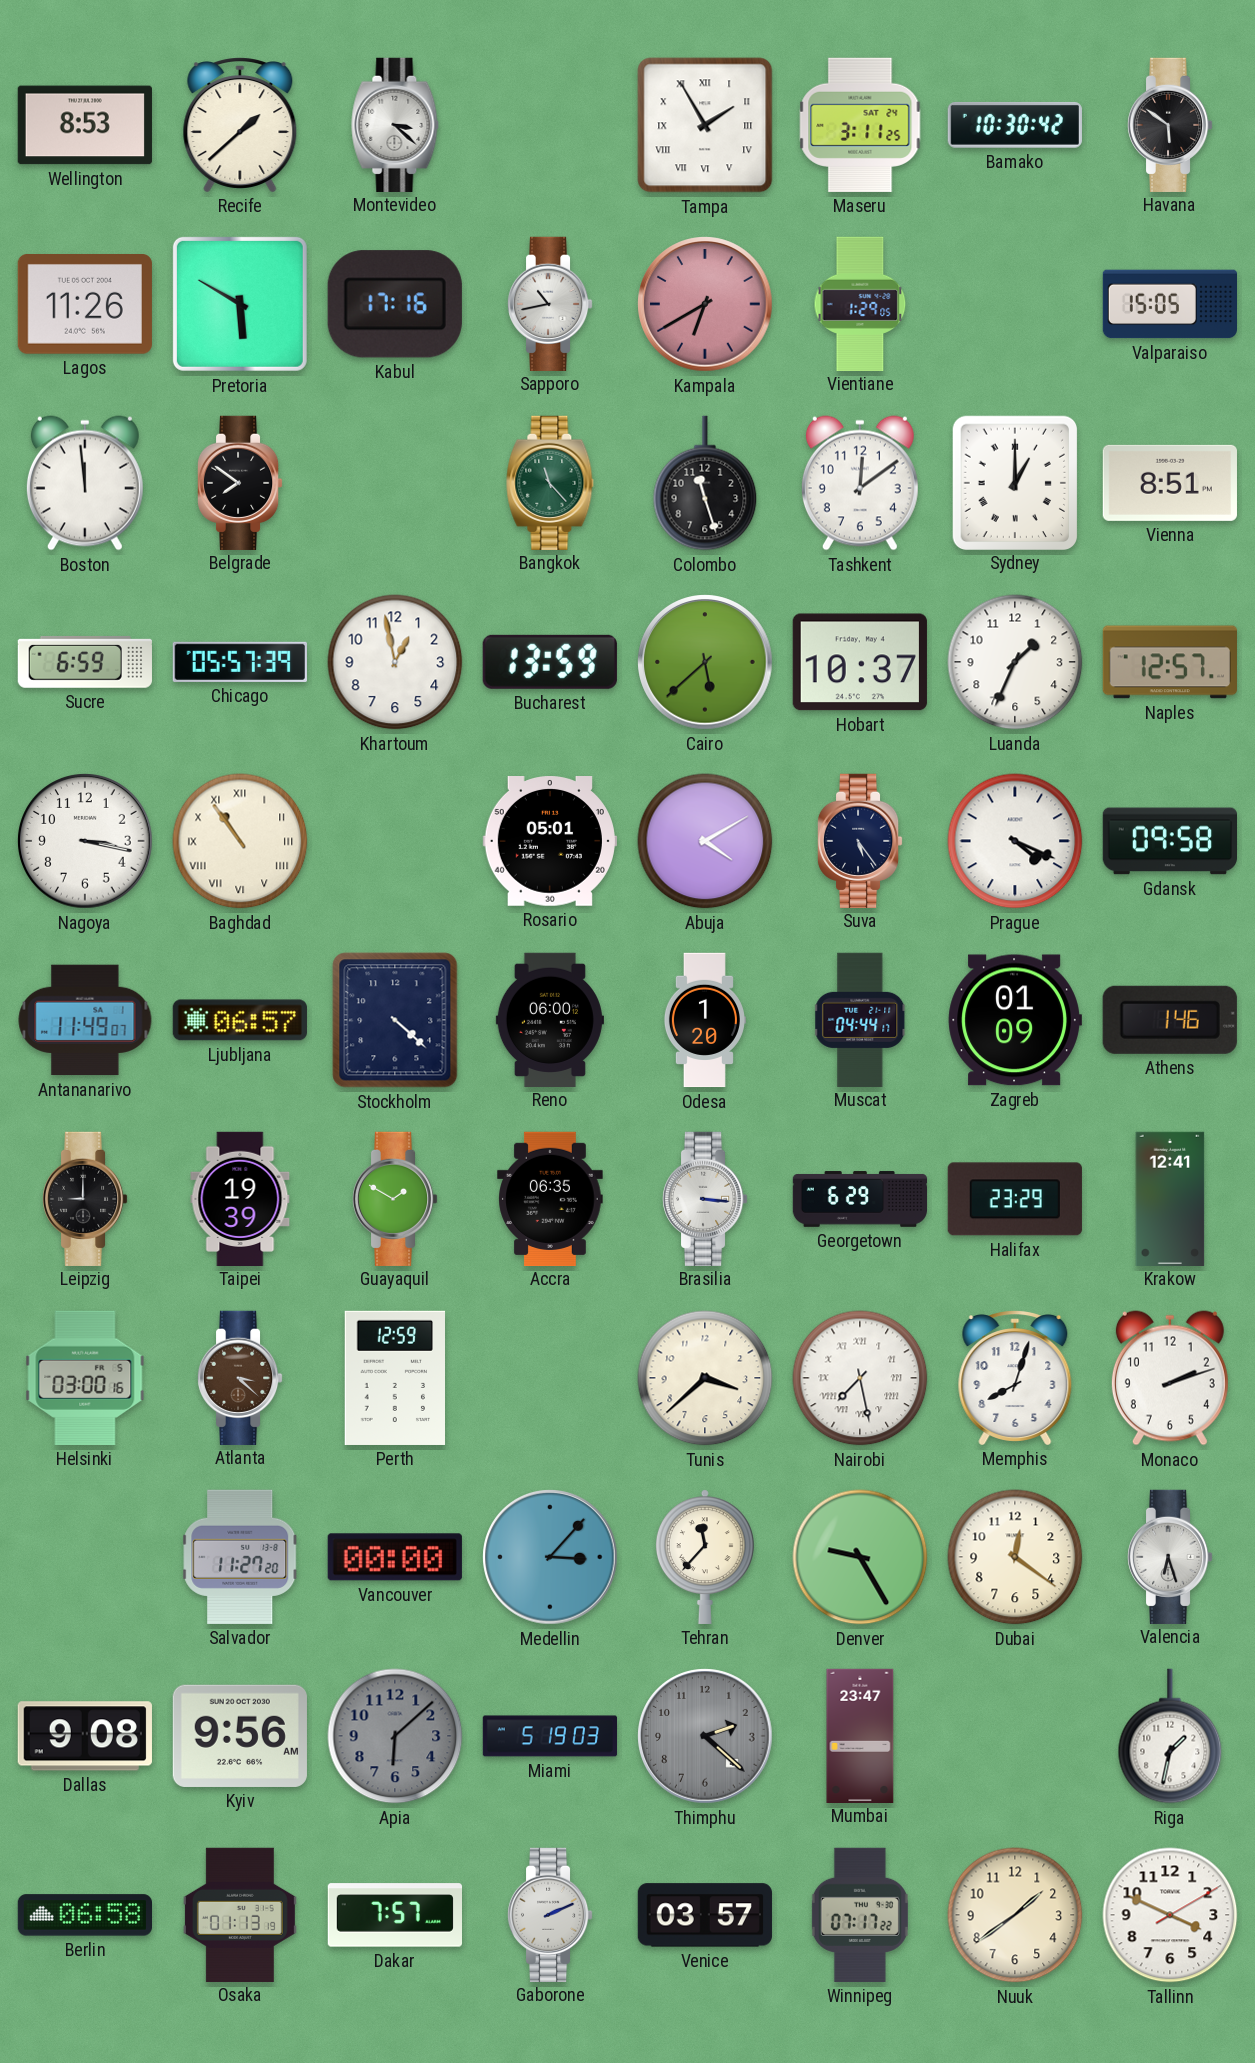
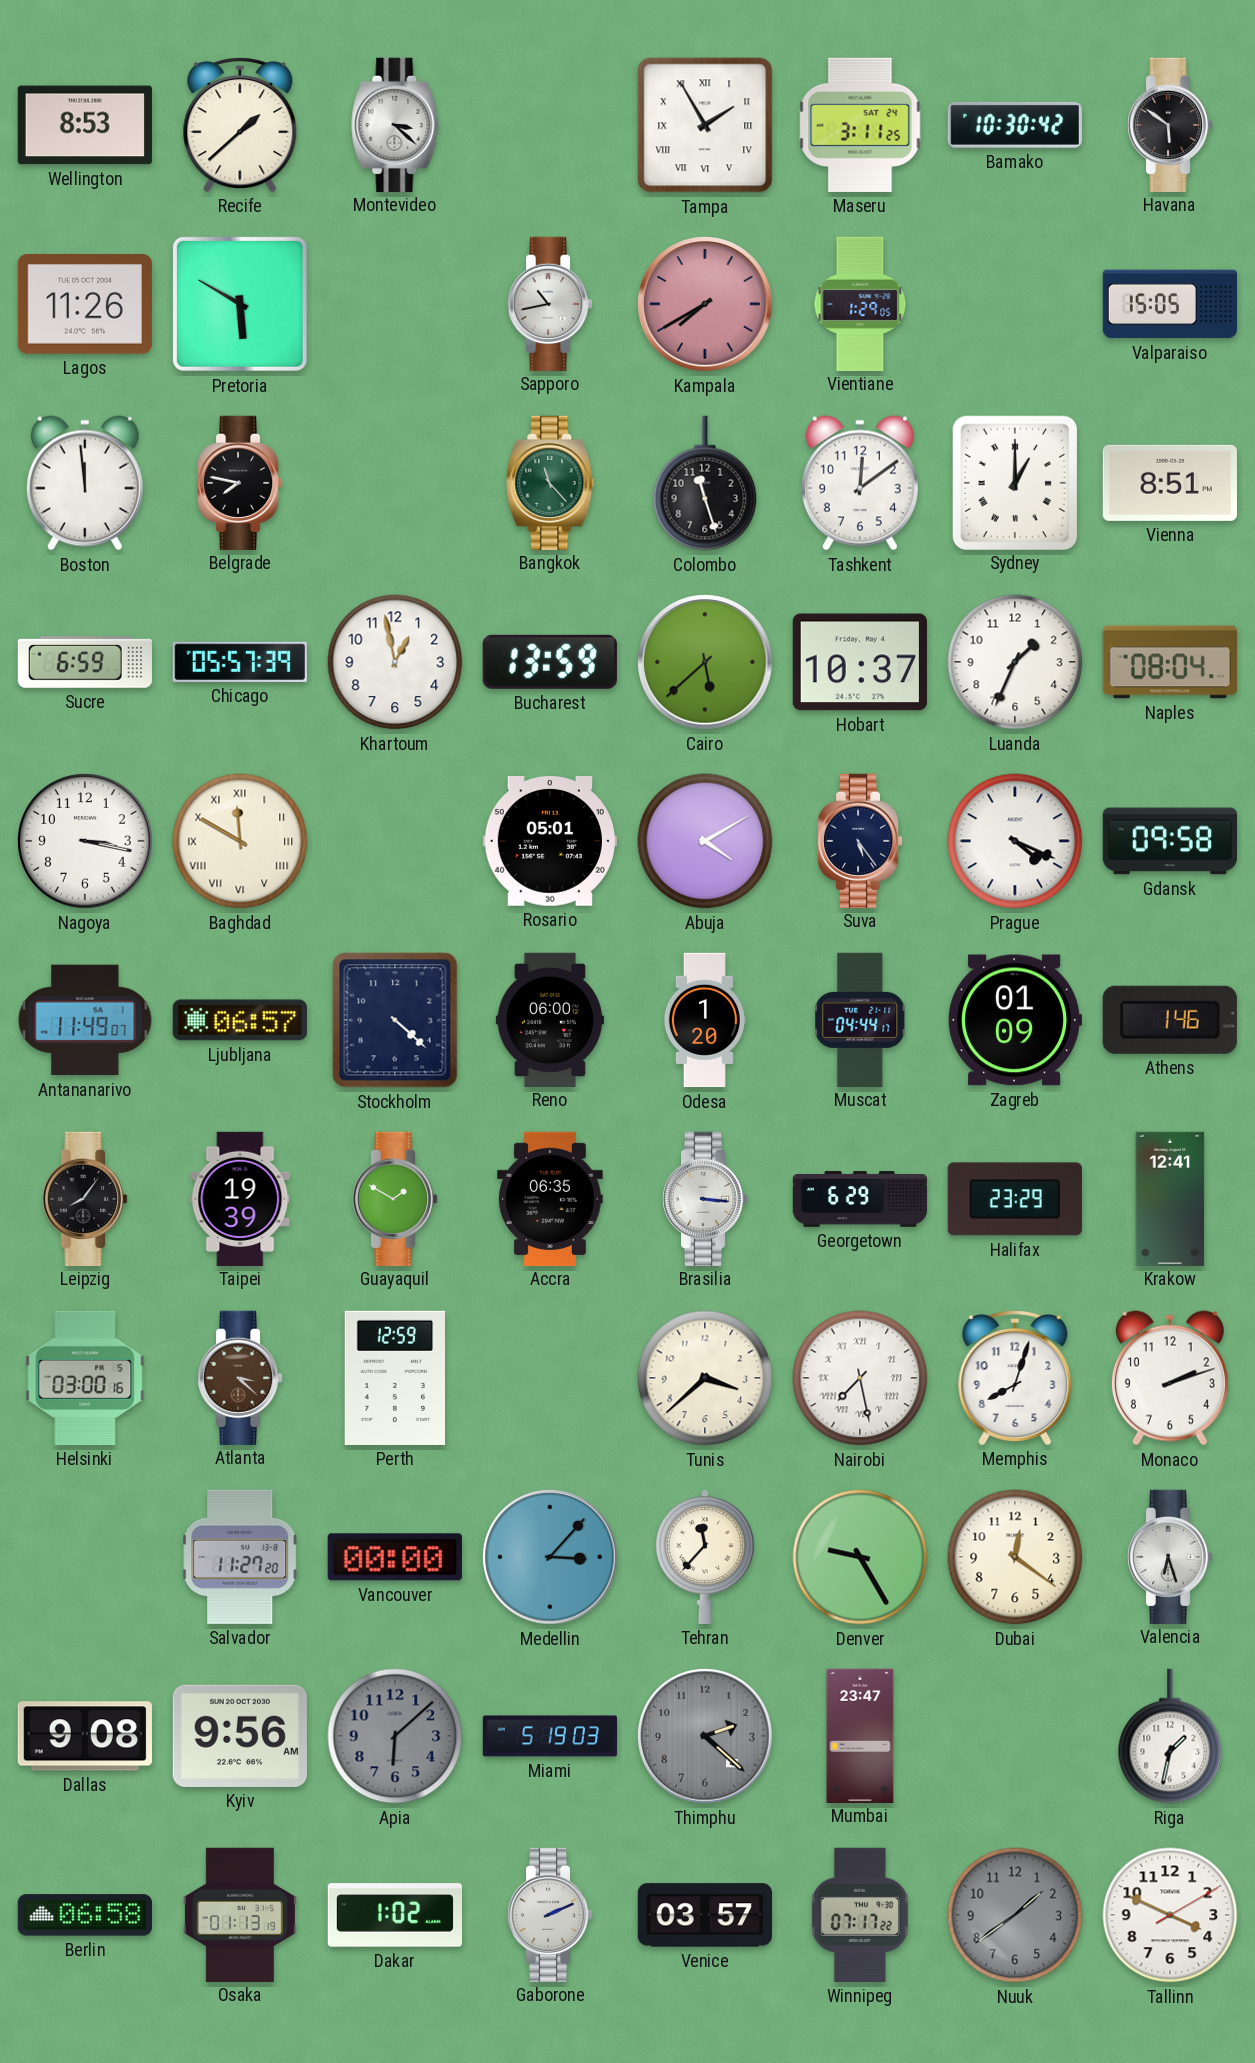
Kabul: 17:16 -> none
Kampala: 6:40 -> 7:40
Belgrade: 7:51 -> 7:47
Naples: 12:57 -> 08:04
Baghdad: 10:54 -> 11:50
Leipzig: 9:00 -> 8:06
Dakar: 7:57 -> 1:02
Nuuk dial: cream -> grey
